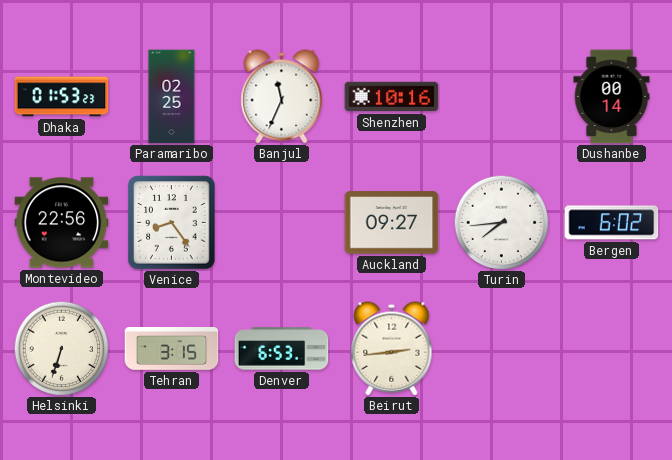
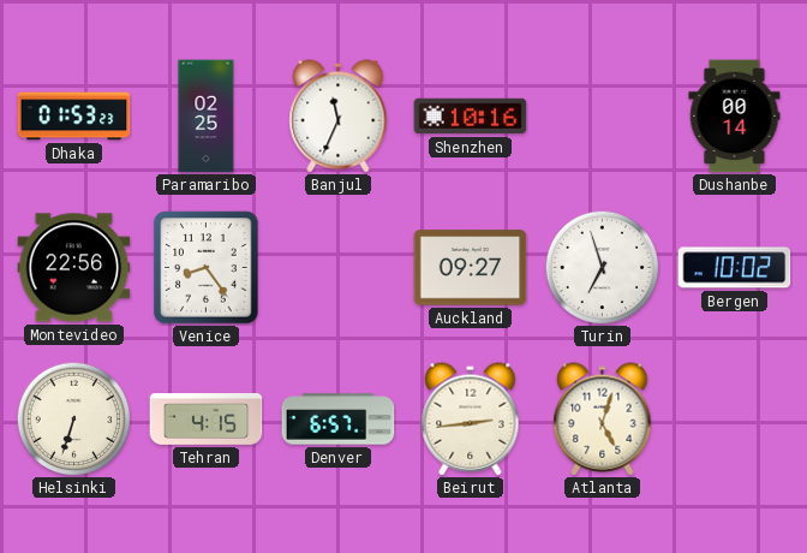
Turin: 7:44 -> 6:57
Bergen: 6:02 -> 10:02
Tehran: 3:15 -> 4:15
Denver: 6:53 -> 6:57
Atlanta: none -> 5:03
